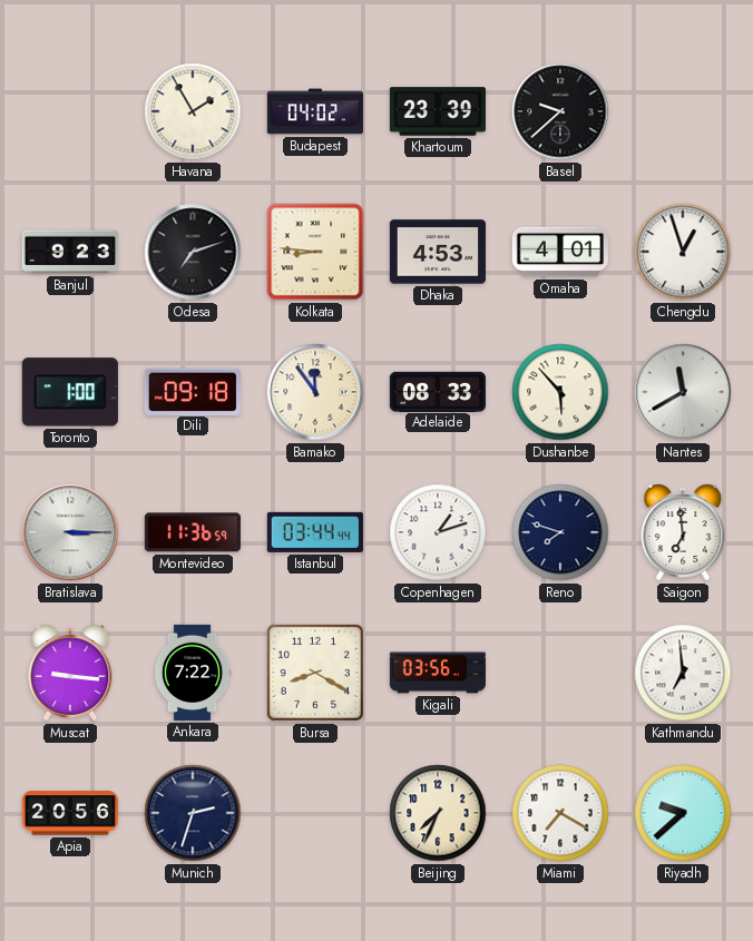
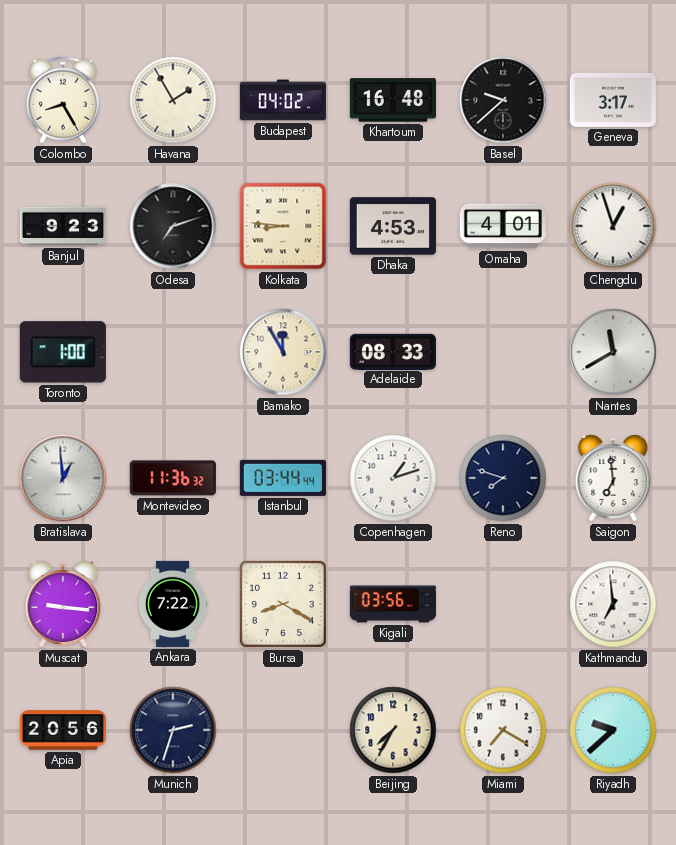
Colombo: none -> 8:25
Khartoum: 23:39 -> 16:48
Geneva: none -> 3:17
Dili: 09:18 -> none
Bamako: 11:54 -> 11:55
Dushanbe: 5:53 -> none
Bratislava: 3:15 -> 12:59
Montevideo: 11:36:59 -> 11:36:32
Beijing: 7:34 -> 7:35
